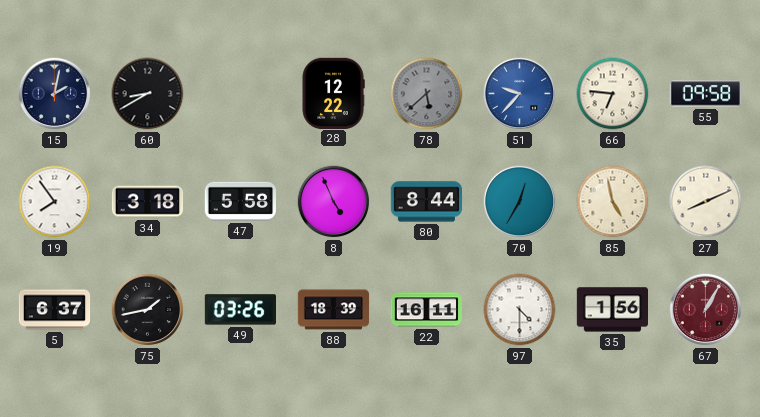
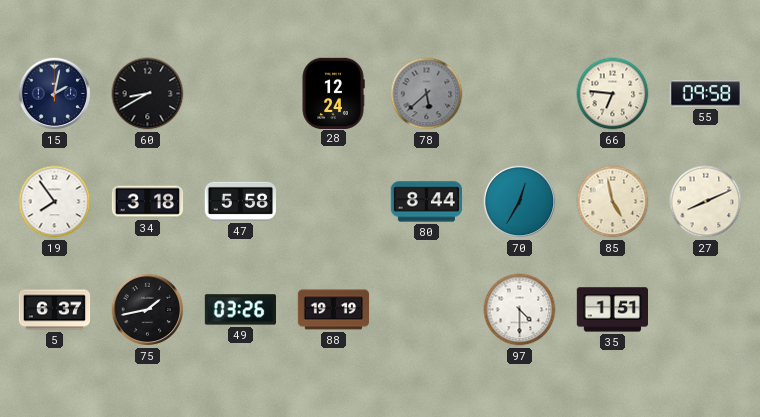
28: 12:22 -> 12:24
51: 9:37 -> none
8: 4:56 -> none
88: 18:39 -> 19:19
22: 16:11 -> none
35: 1:56 -> 1:51
67: 1:05 -> none
